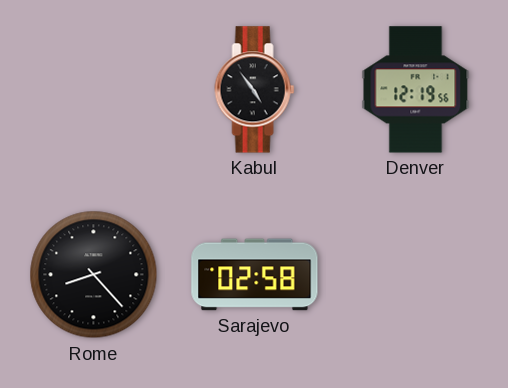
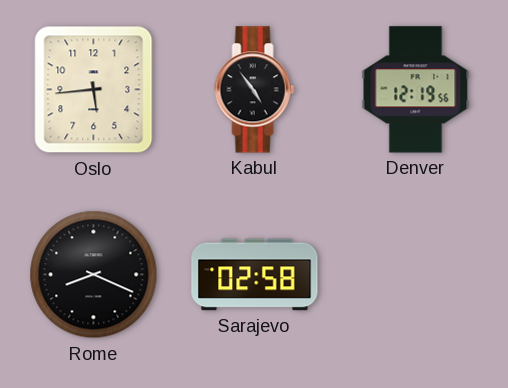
Oslo: none -> 5:44
Rome: 8:23 -> 8:19
